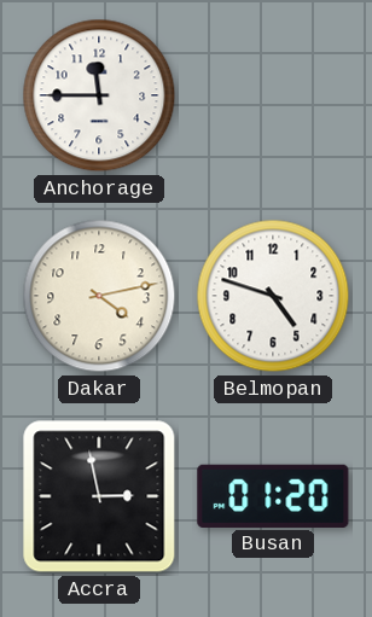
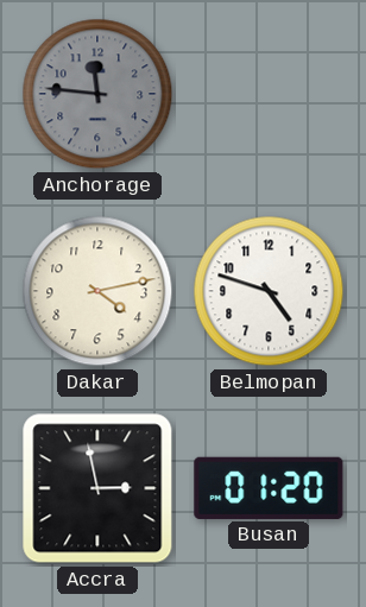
Anchorage: 11:45 -> 11:46
Anchorage dial: white -> grey
